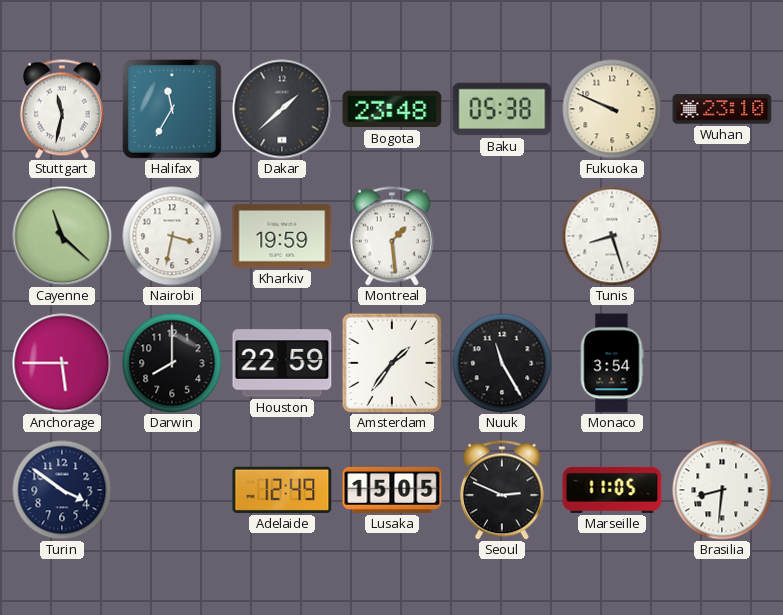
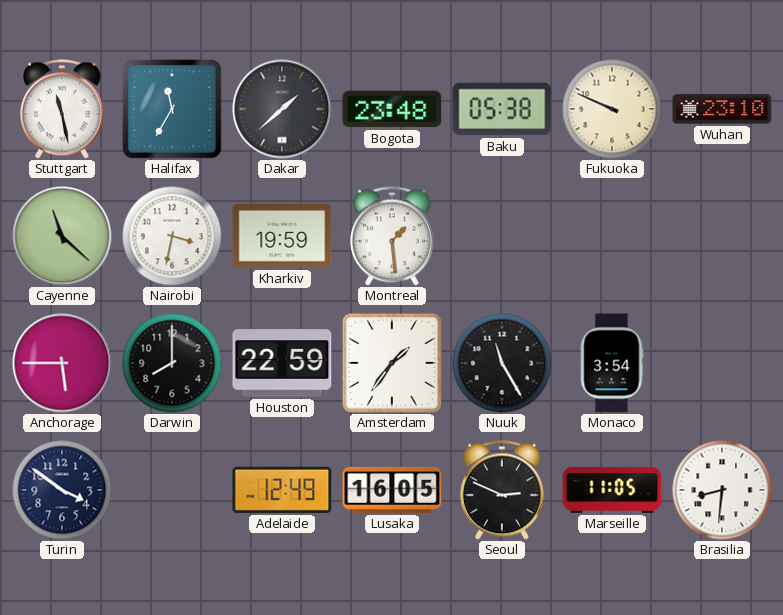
Stuttgart: 11:32 -> 11:28
Tunis: 8:27 -> none
Lusaka: 15:05 -> 16:05
